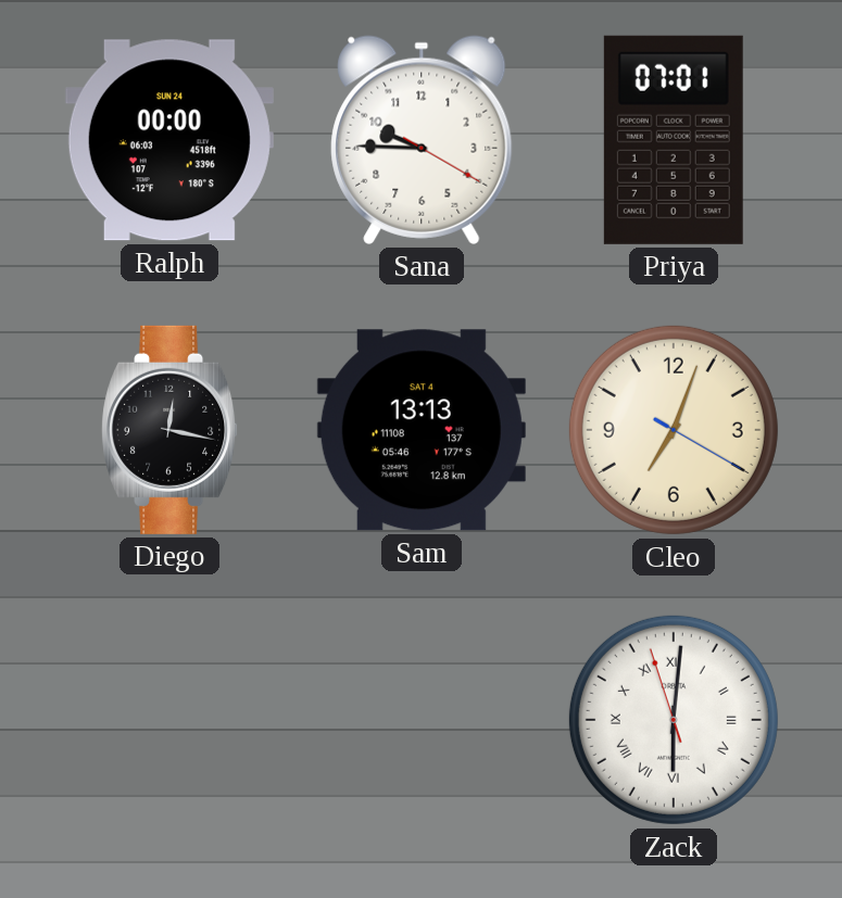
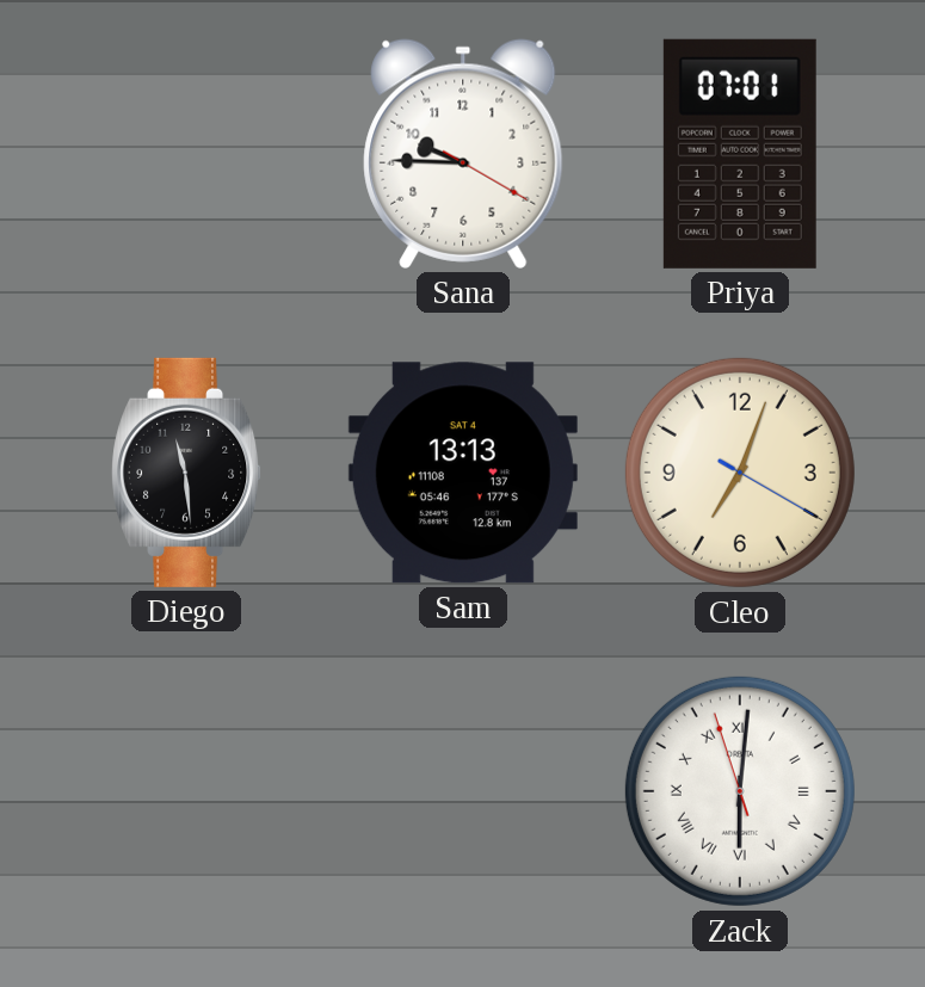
Ralph: 00:00 -> none
Diego: 12:17 -> 11:29
